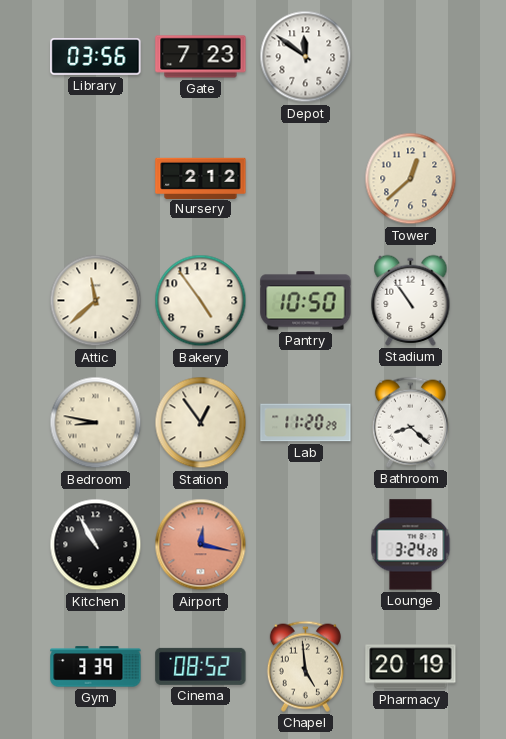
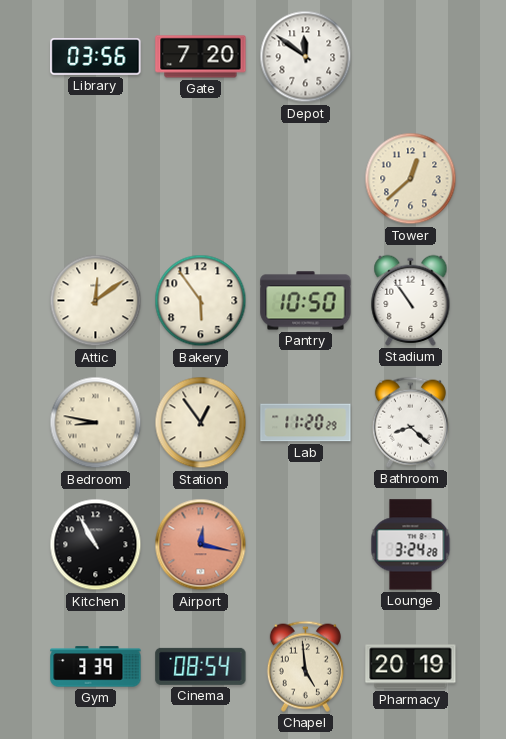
Gate: 7:23 -> 7:20
Nursery: 2:12 -> none
Attic: 11:38 -> 12:09
Bakery: 4:54 -> 5:54
Cinema: 08:52 -> 08:54
